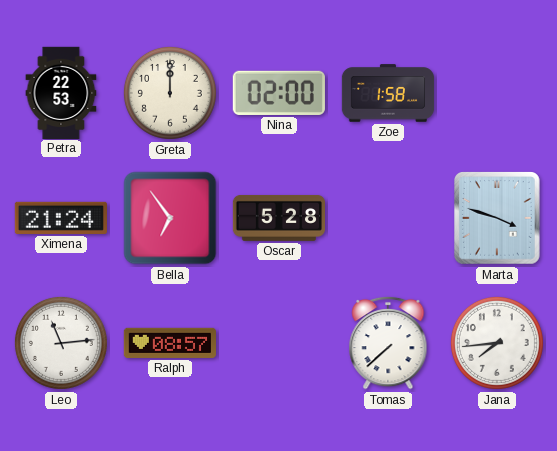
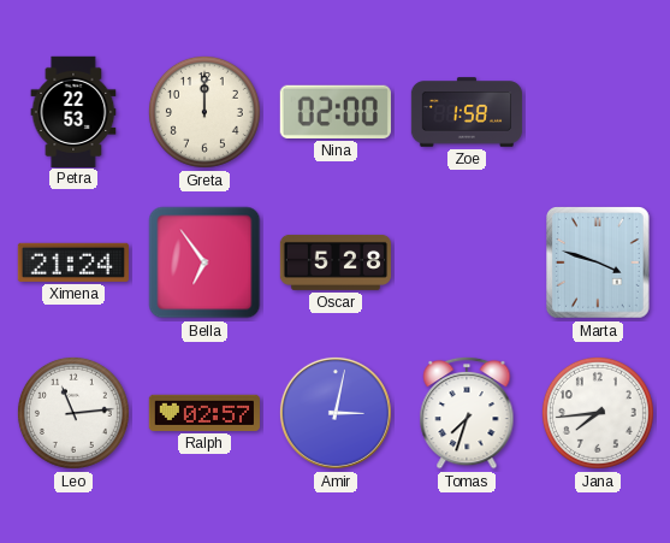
Ralph: 08:57 -> 02:57
Amir: none -> 3:02
Tomas: 7:38 -> 7:33
